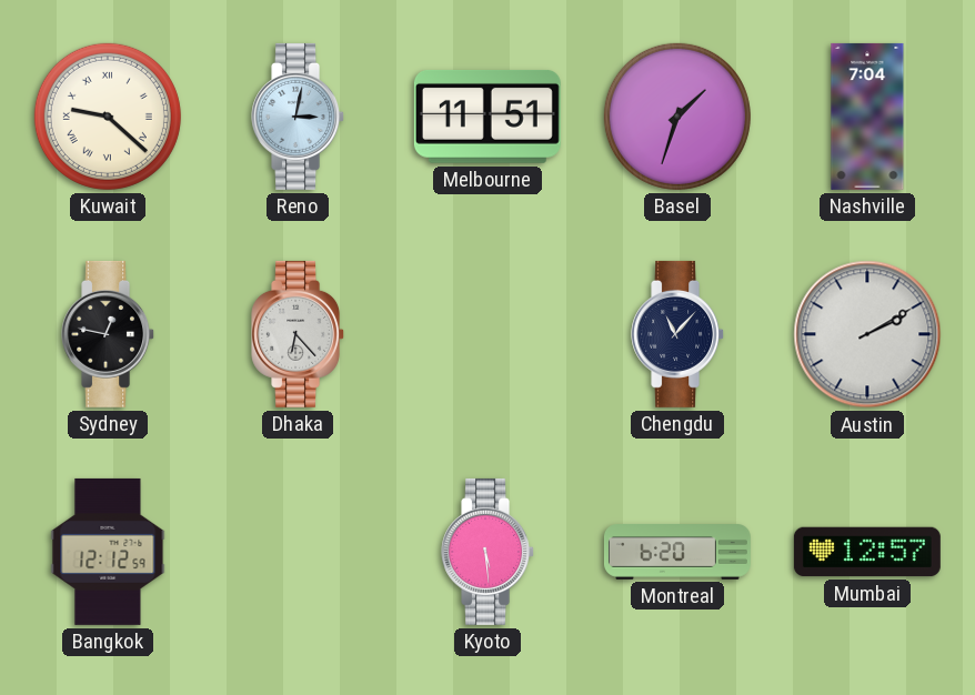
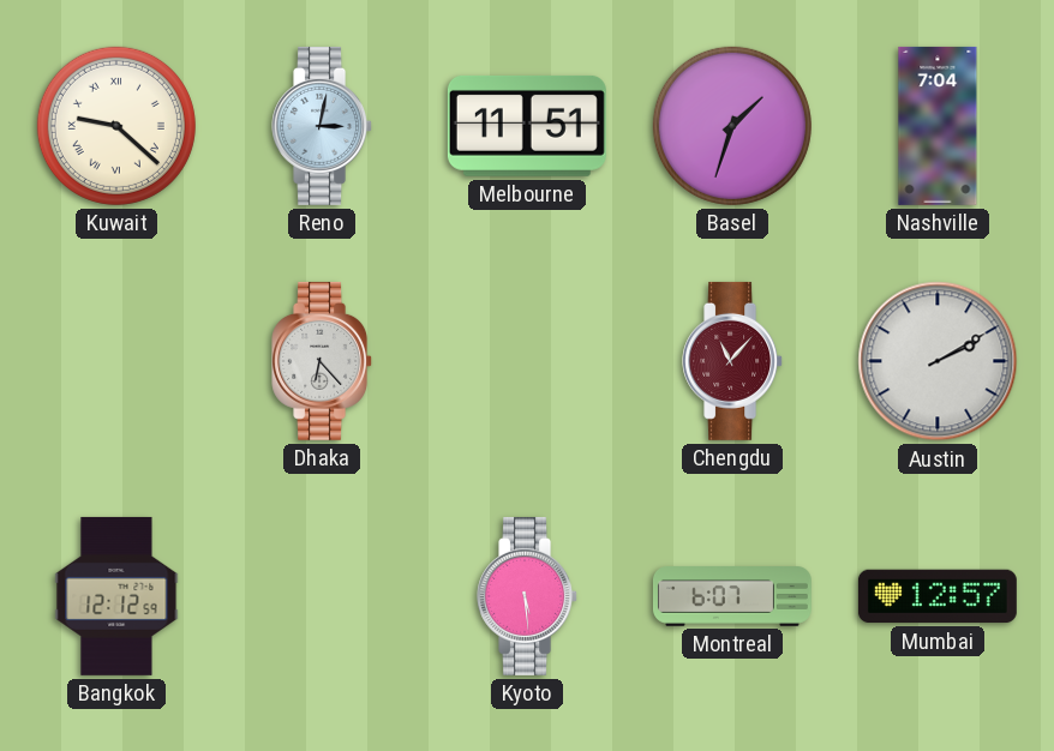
Sydney: 12:47 -> none
Chengdu dial: navy -> burgundy
Montreal: 6:20 -> 6:07
